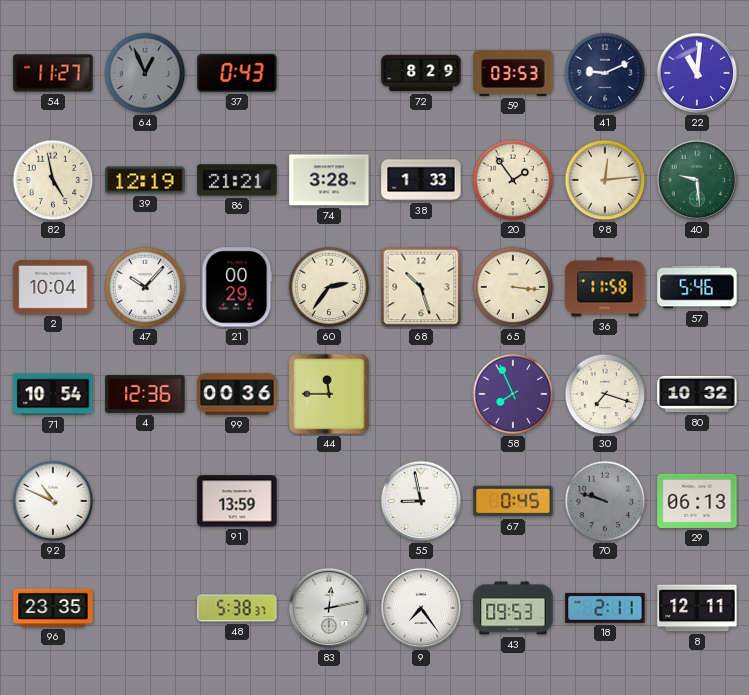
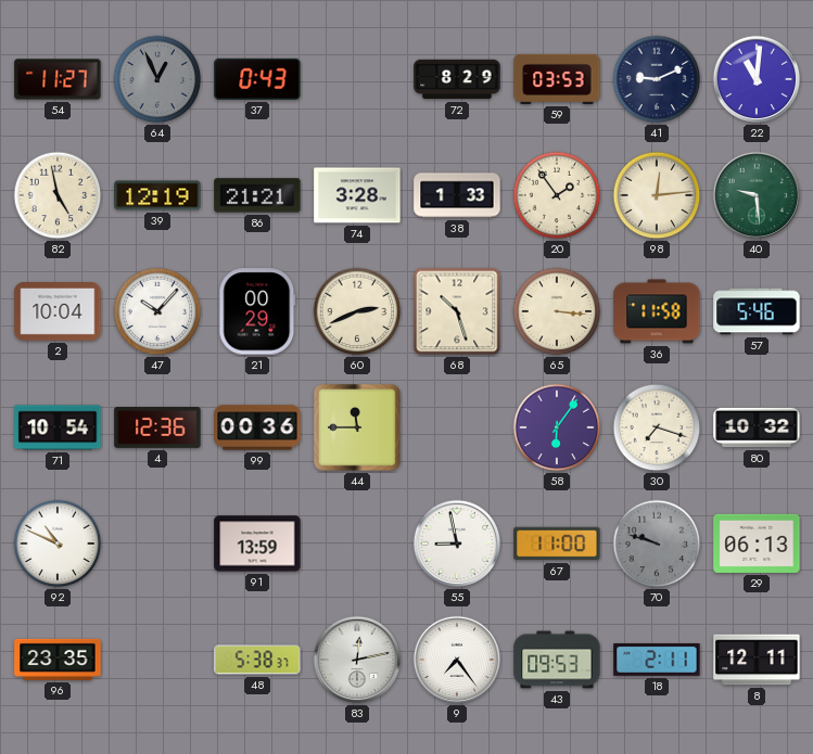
60: 2:36 -> 2:41
58: 7:56 -> 6:06
67: 0:45 -> 11:00
